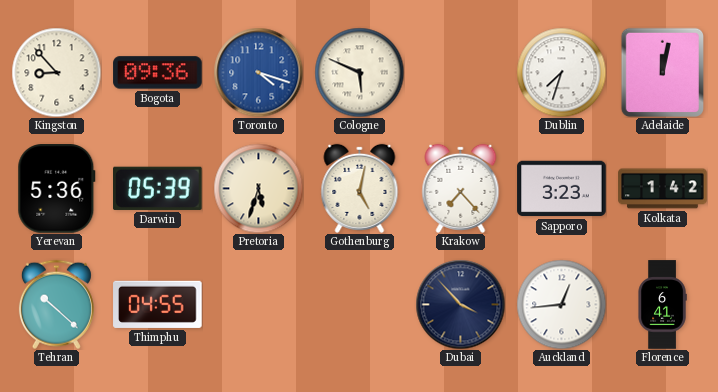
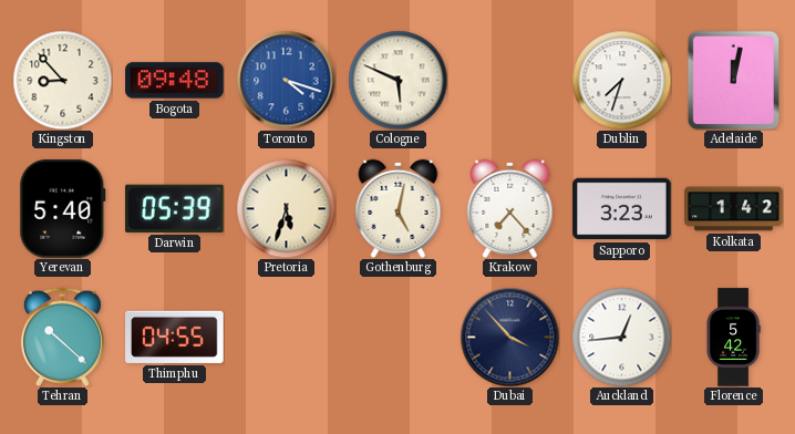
Bogota: 09:36 -> 09:48
Yerevan: 5:36 -> 5:40
Florence: 6:41 -> 5:42
